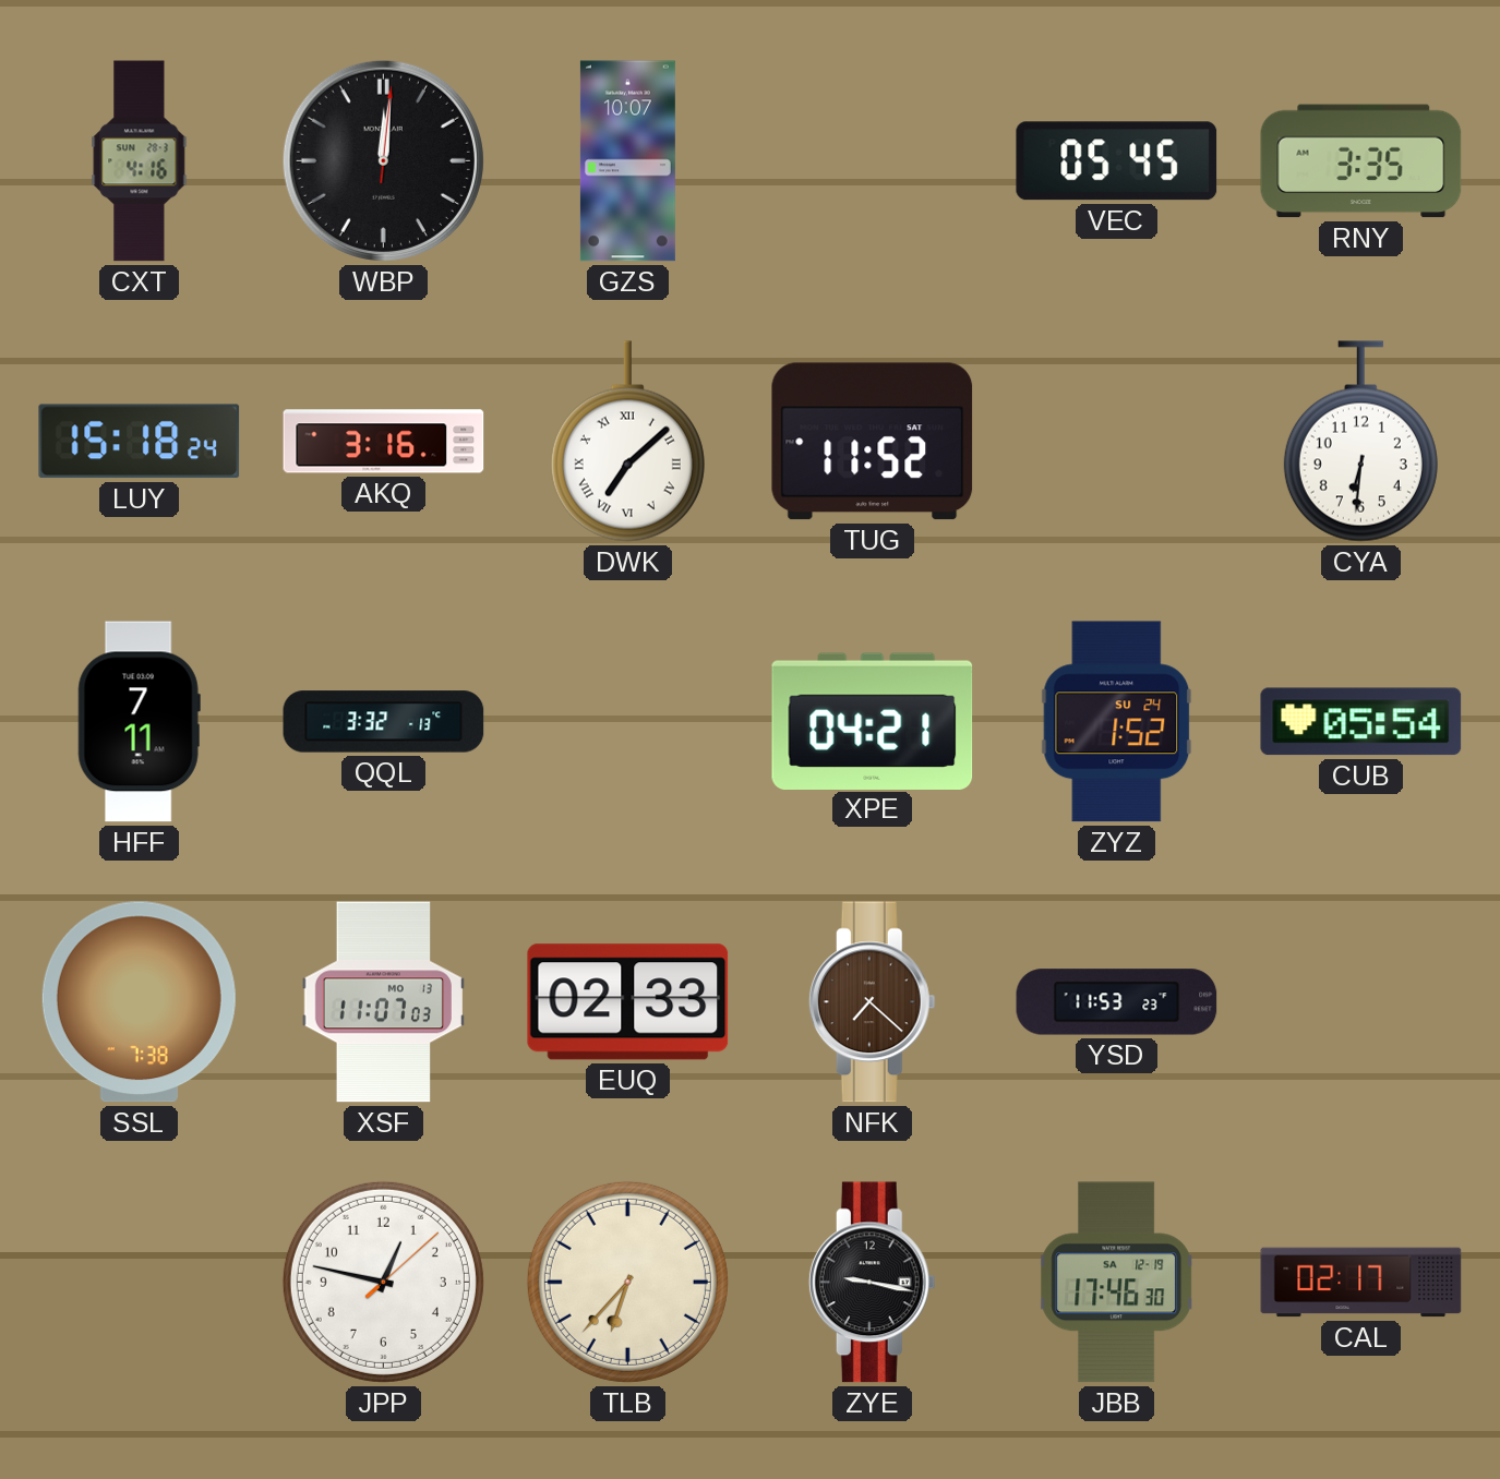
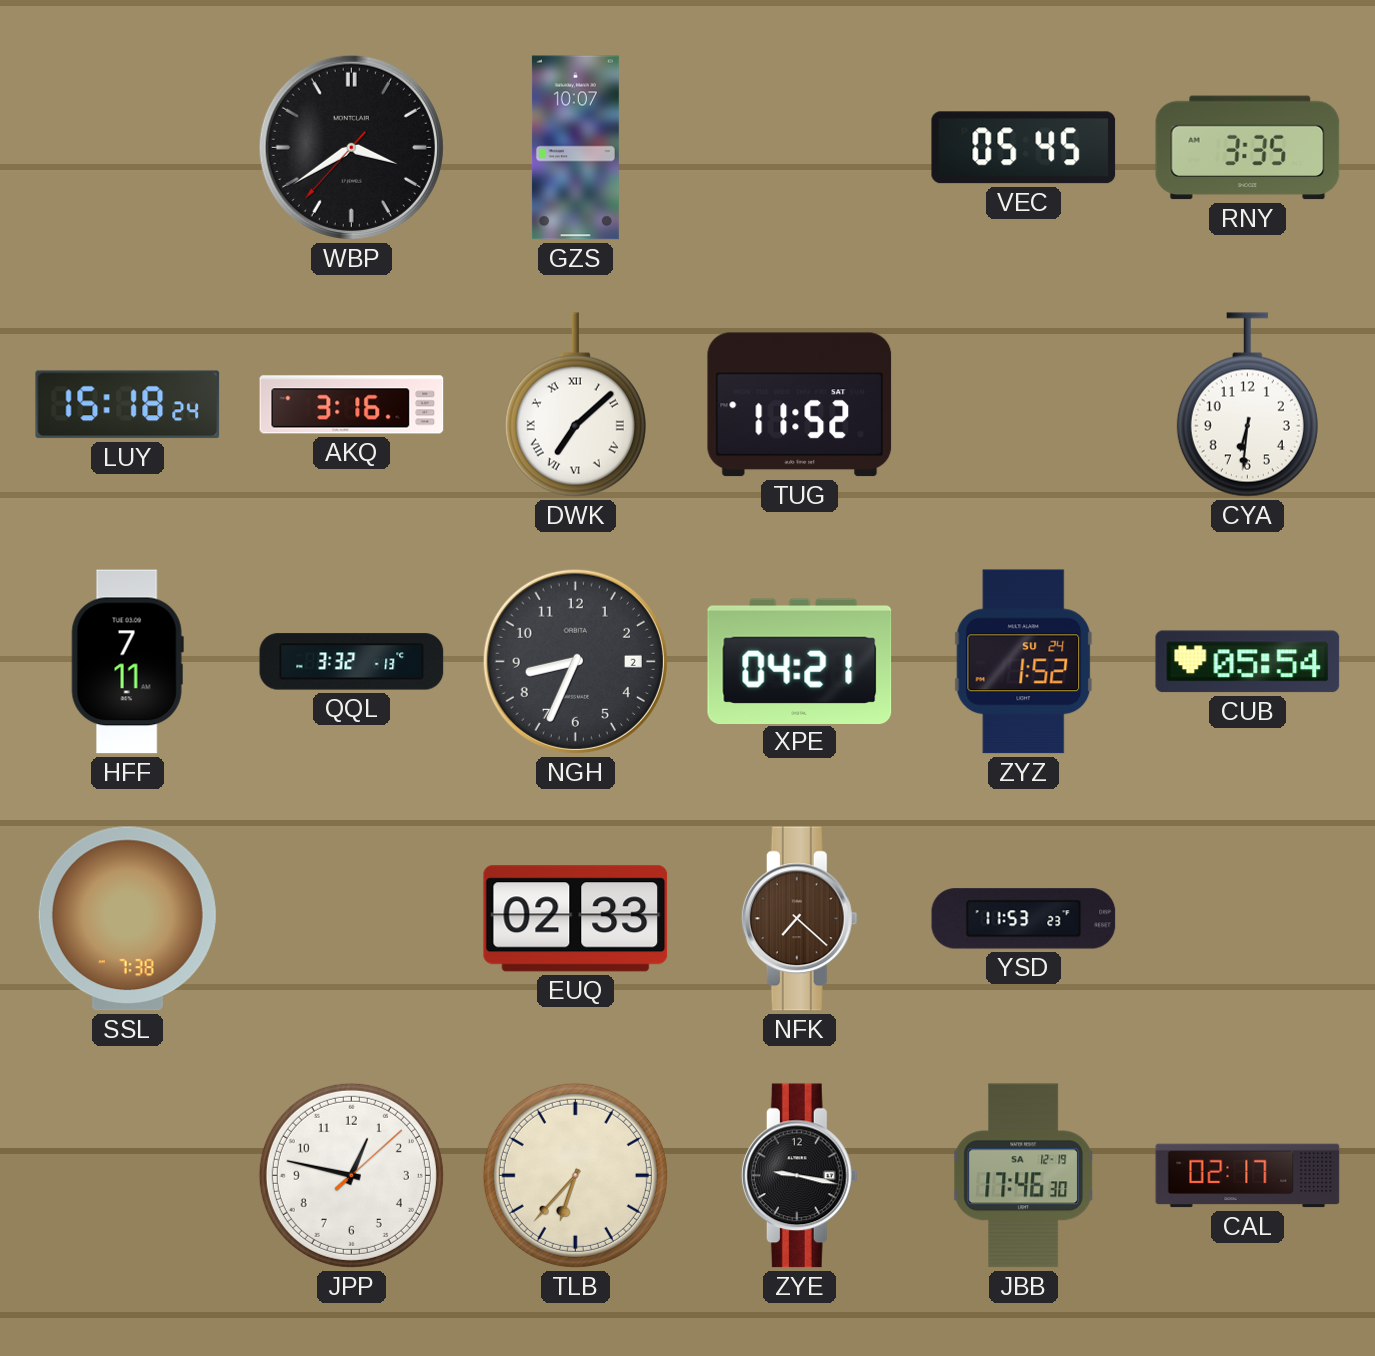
CXT: 4:16 -> none
WBP: 12:01 -> 3:39
NGH: none -> 8:34
XSF: 11:07 -> none
